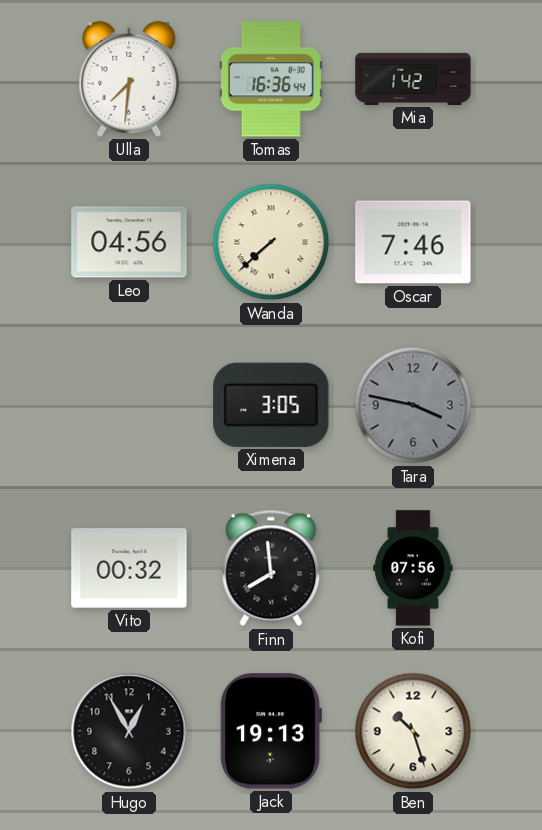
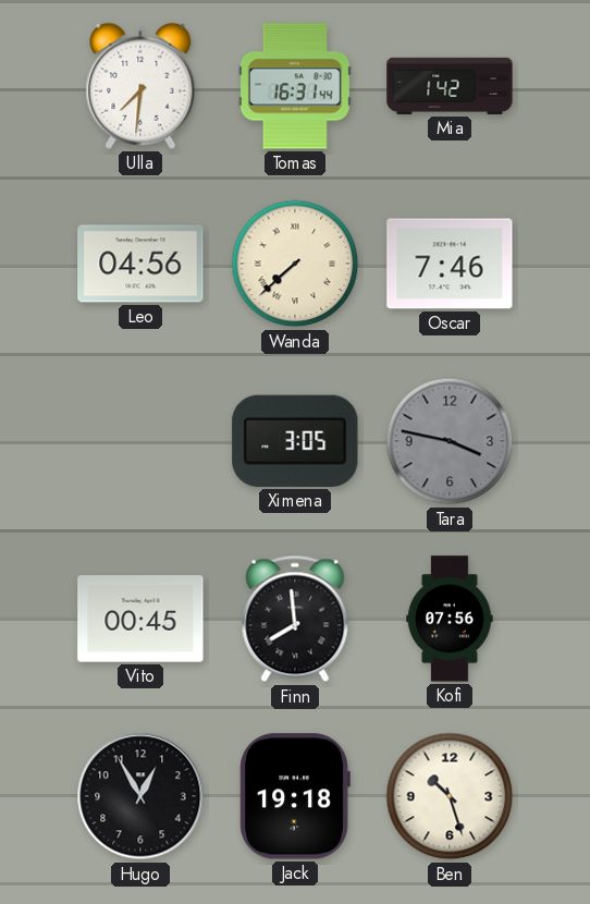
Tomas: 16:36 -> 16:31
Vito: 00:32 -> 00:45
Jack: 19:13 -> 19:18
